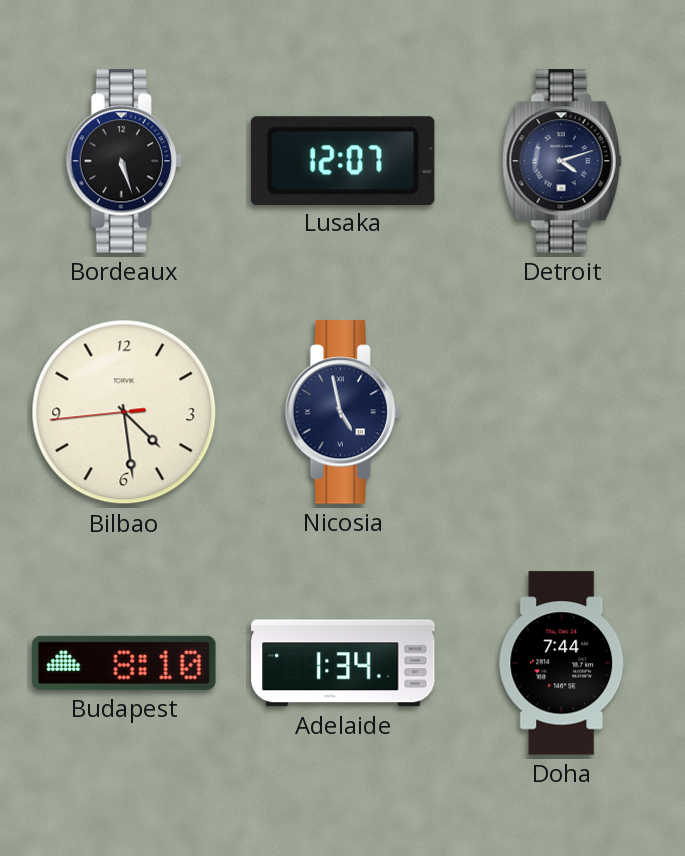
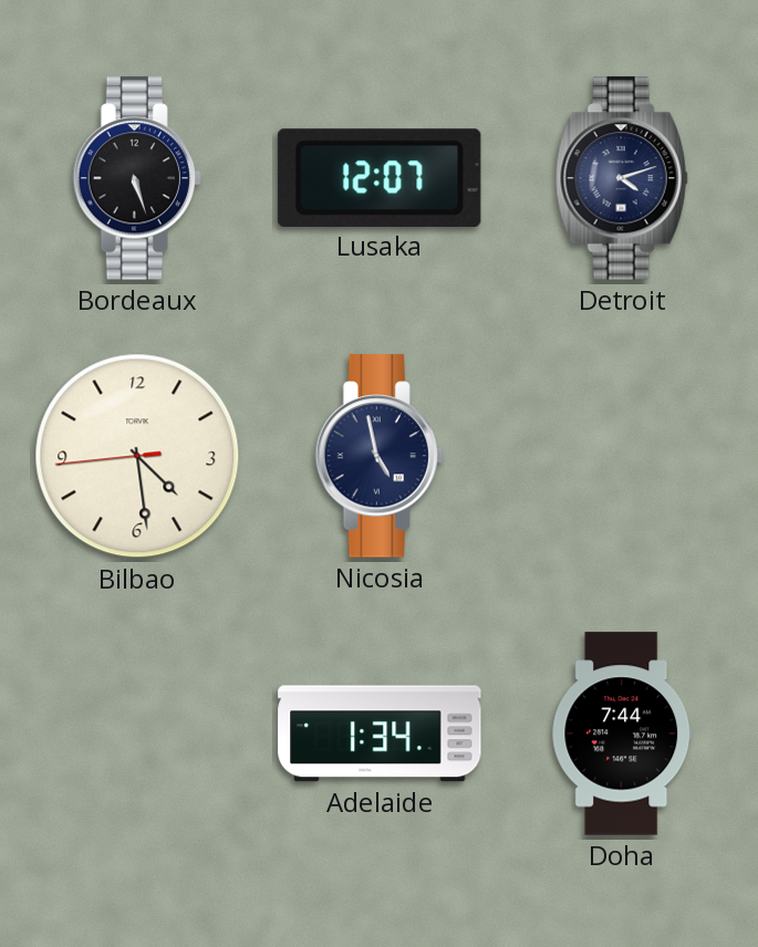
Budapest: 8:10 -> none
